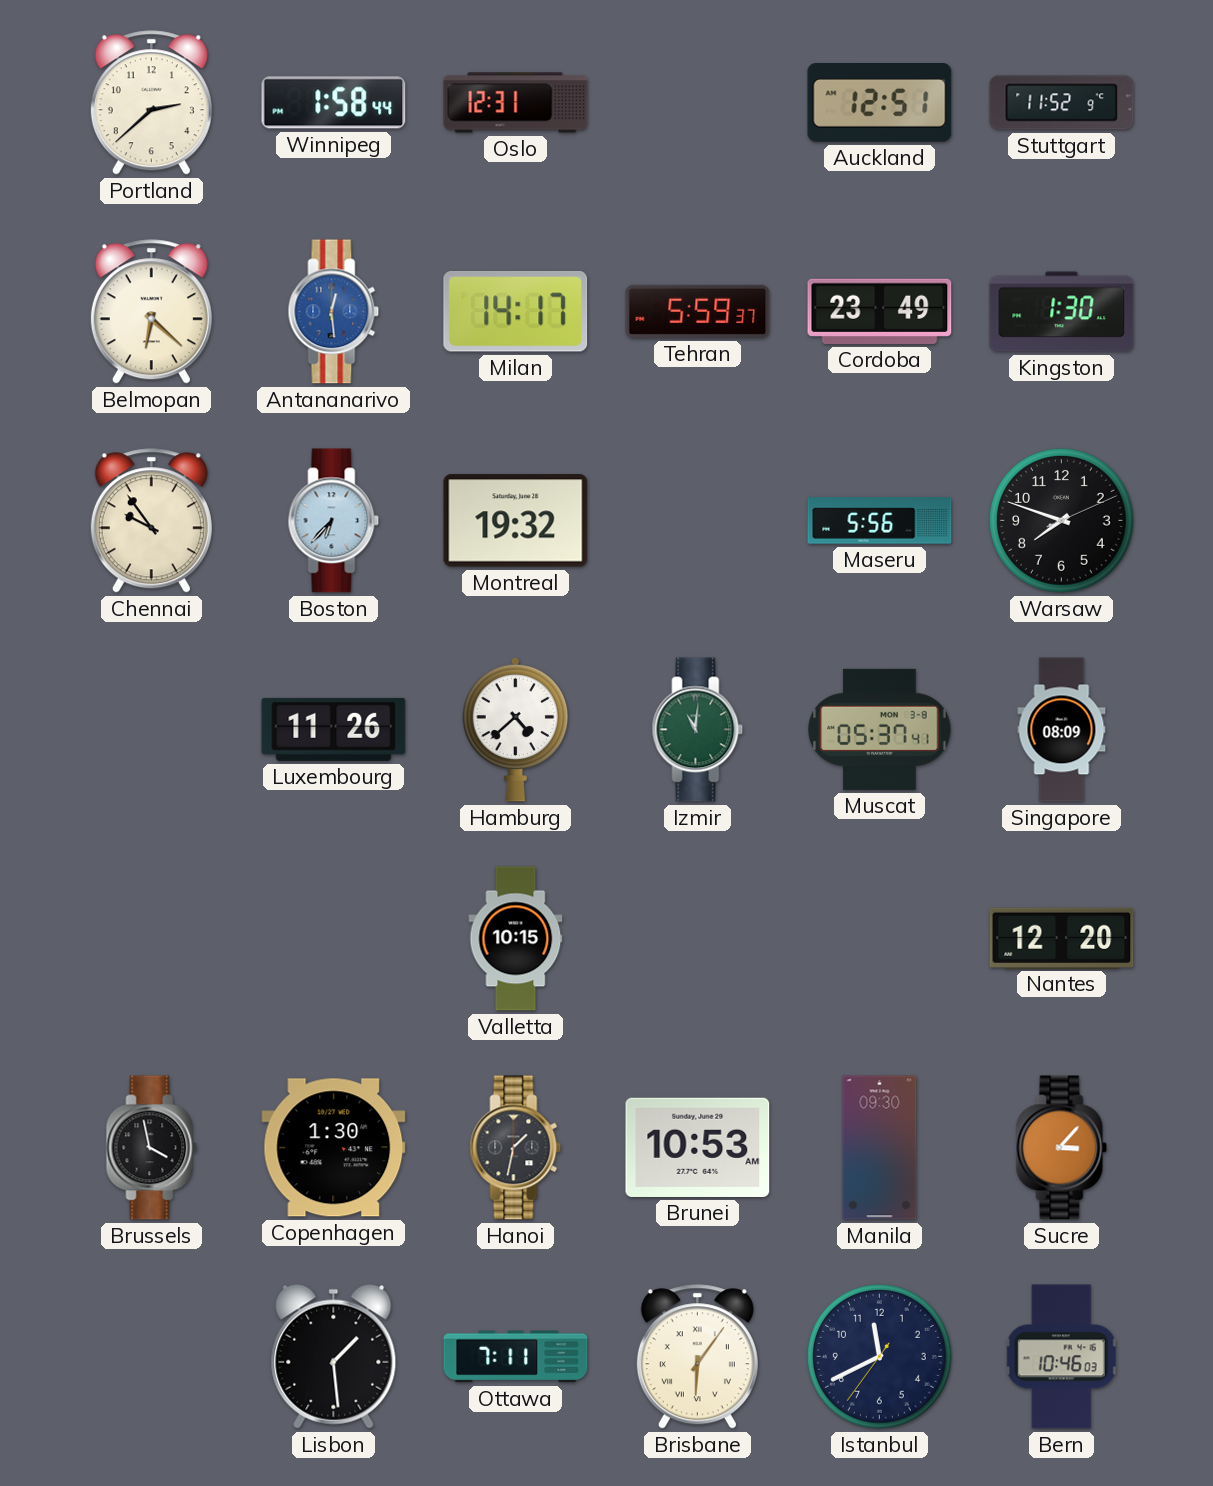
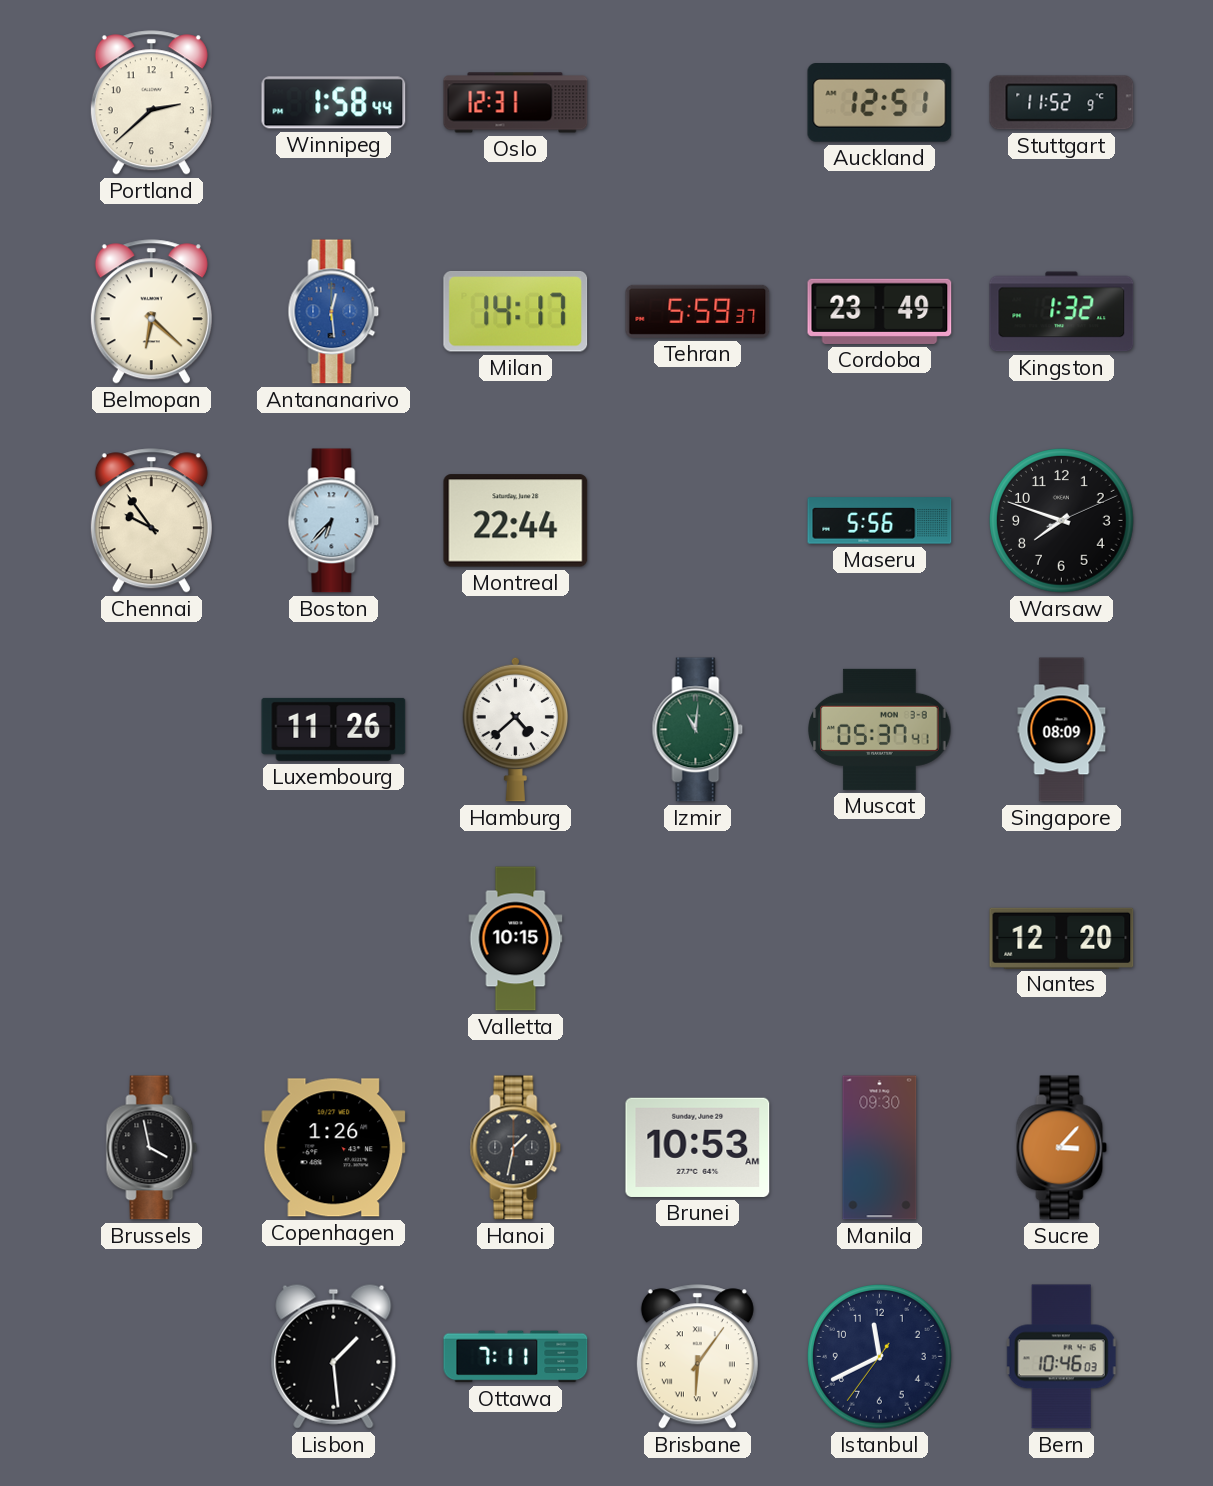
Kingston: 1:30 -> 1:32
Montreal: 19:32 -> 22:44
Copenhagen: 1:30 -> 1:26
